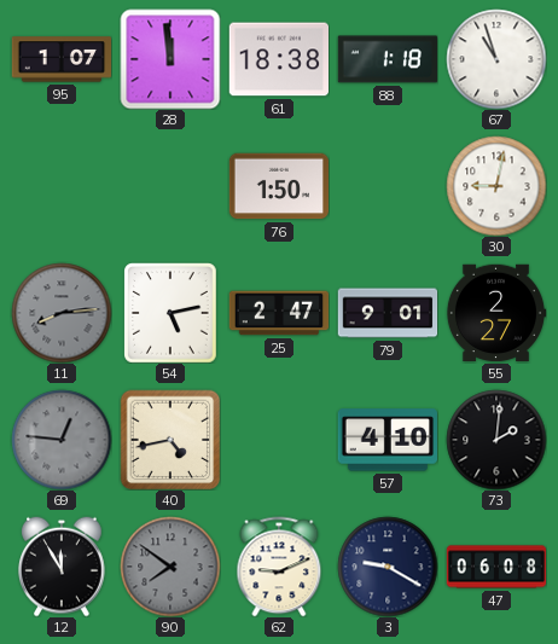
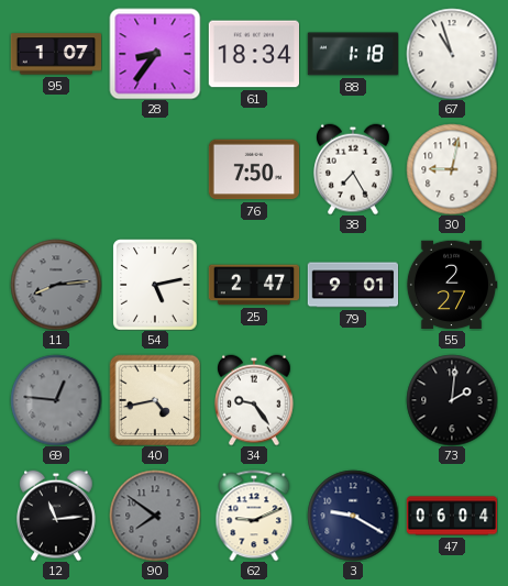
28: 11:59 -> 8:36
61: 18:38 -> 18:34
76: 1:50 -> 7:50
38: none -> 7:25
34: none -> 9:24
57: 4:10 -> none
12: 11:55 -> 11:14
47: 06:08 -> 06:04
